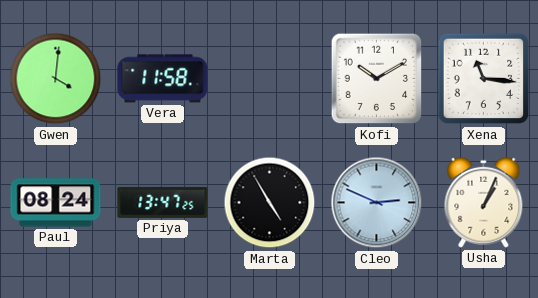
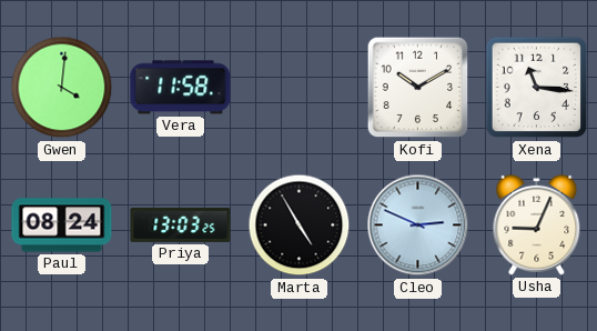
Priya: 13:47 -> 13:03
Usha: 1:04 -> 9:04
